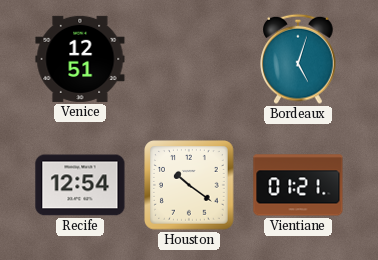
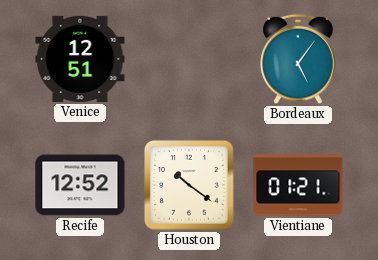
Bordeaux: 5:03 -> 5:06
Recife: 12:54 -> 12:52
